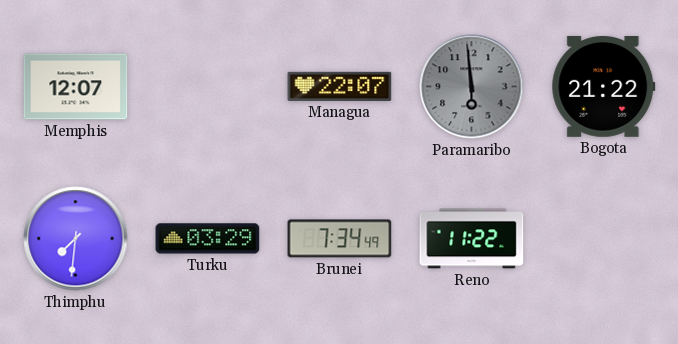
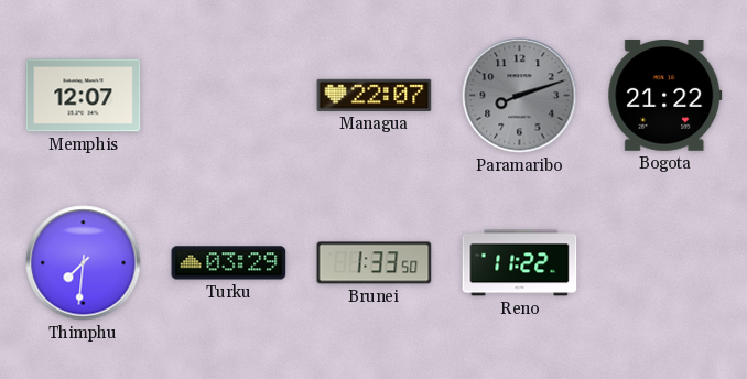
Paramaribo: 5:59 -> 8:12
Brunei: 7:34 -> 1:33
